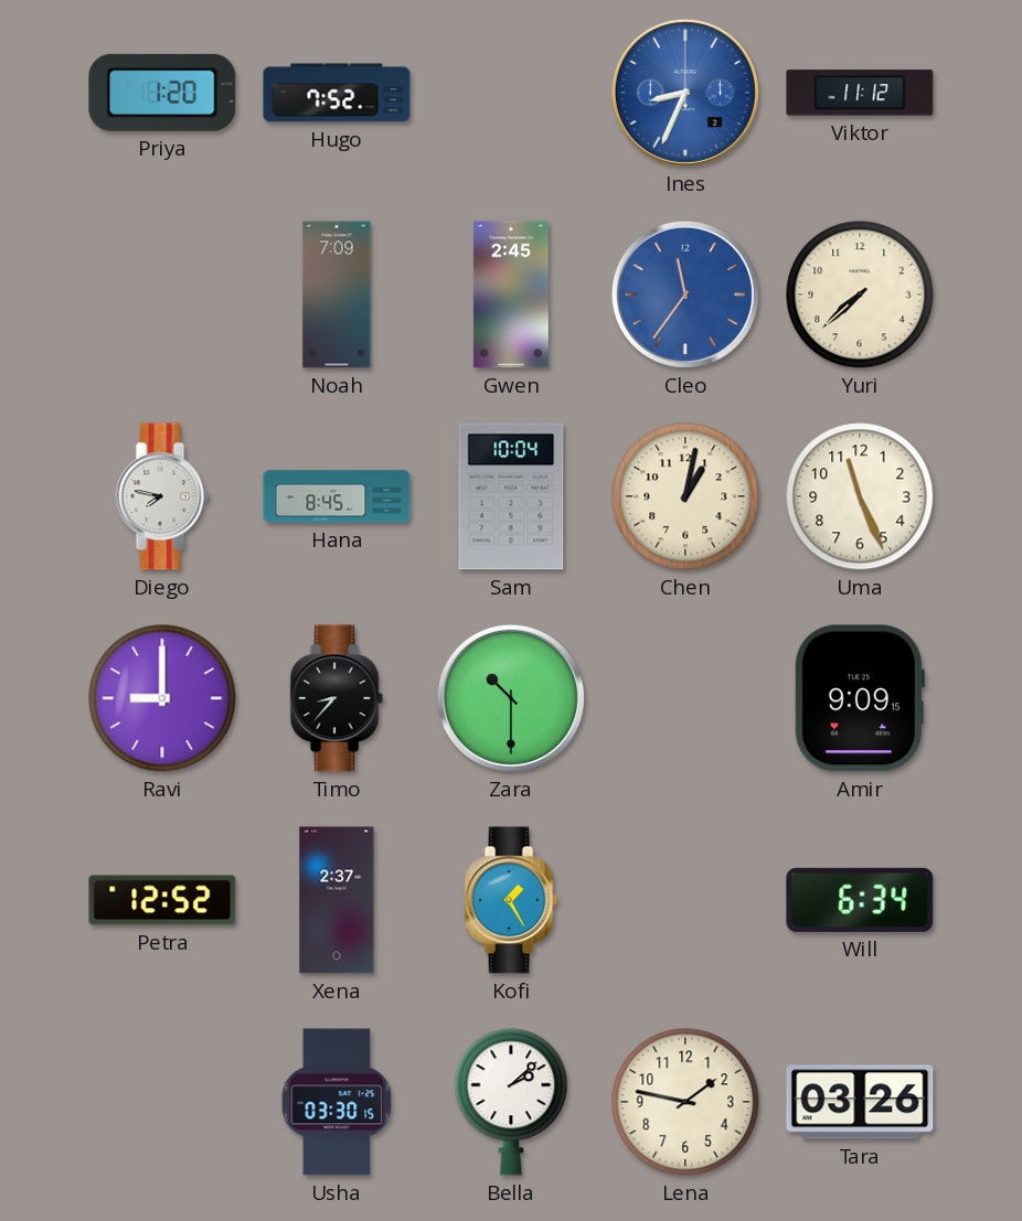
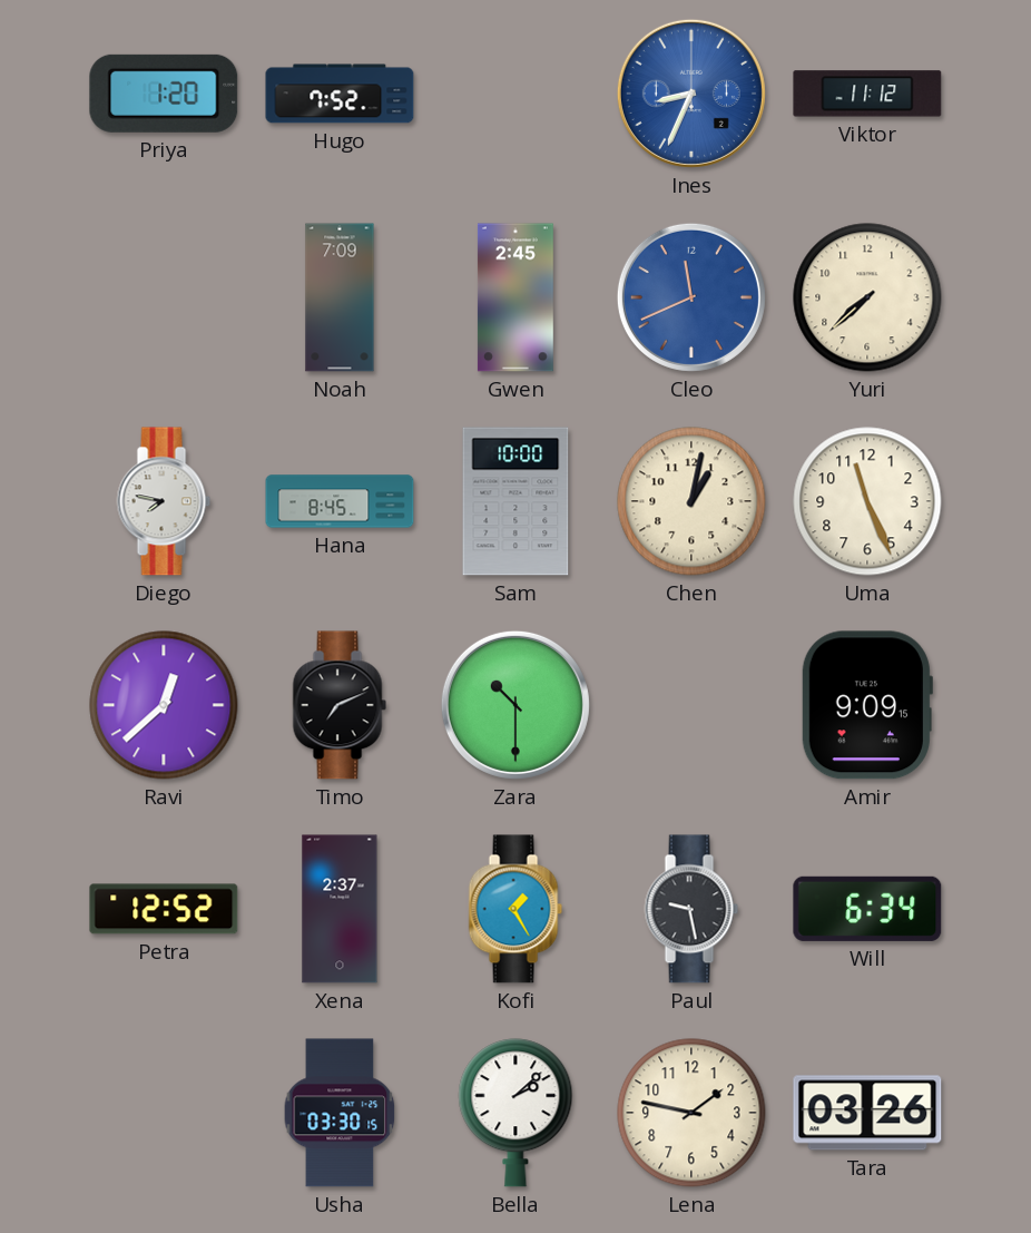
Cleo: 11:36 -> 11:41
Sam: 10:04 -> 10:00
Ravi: 9:00 -> 12:38
Timo: 8:37 -> 7:11
Paul: none -> 9:28
